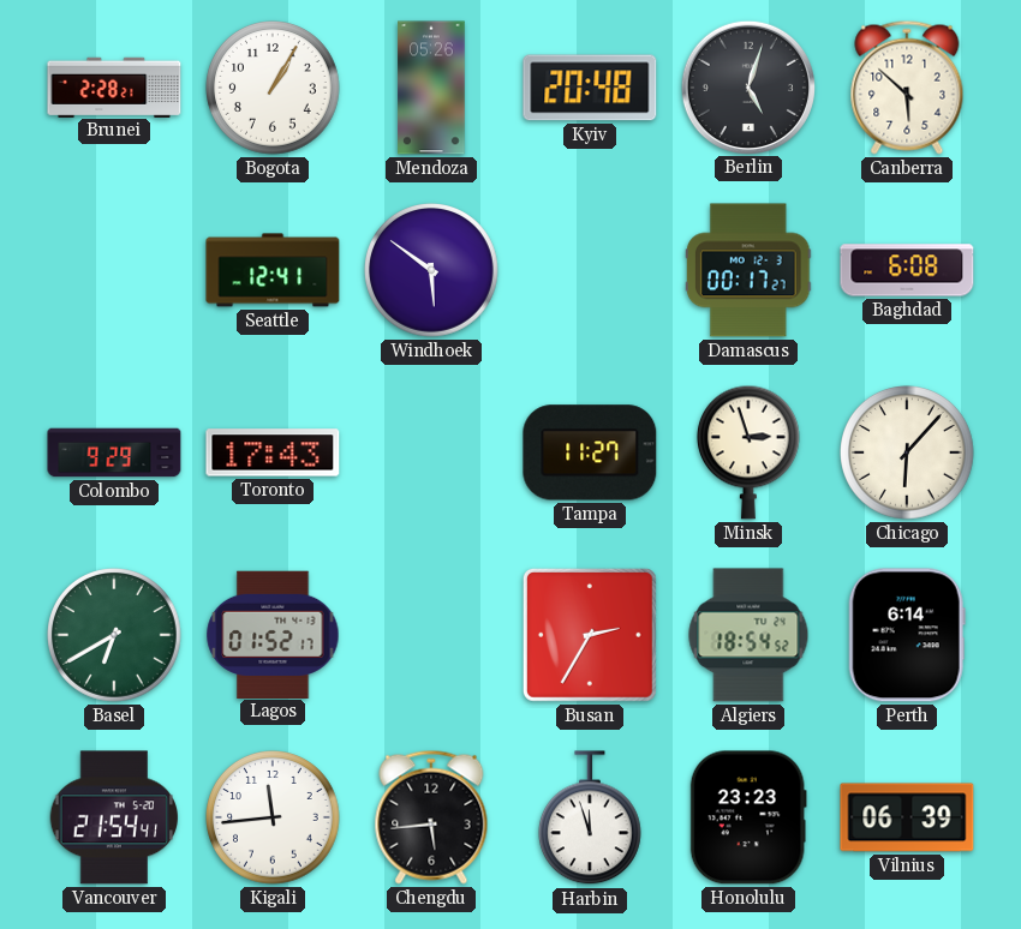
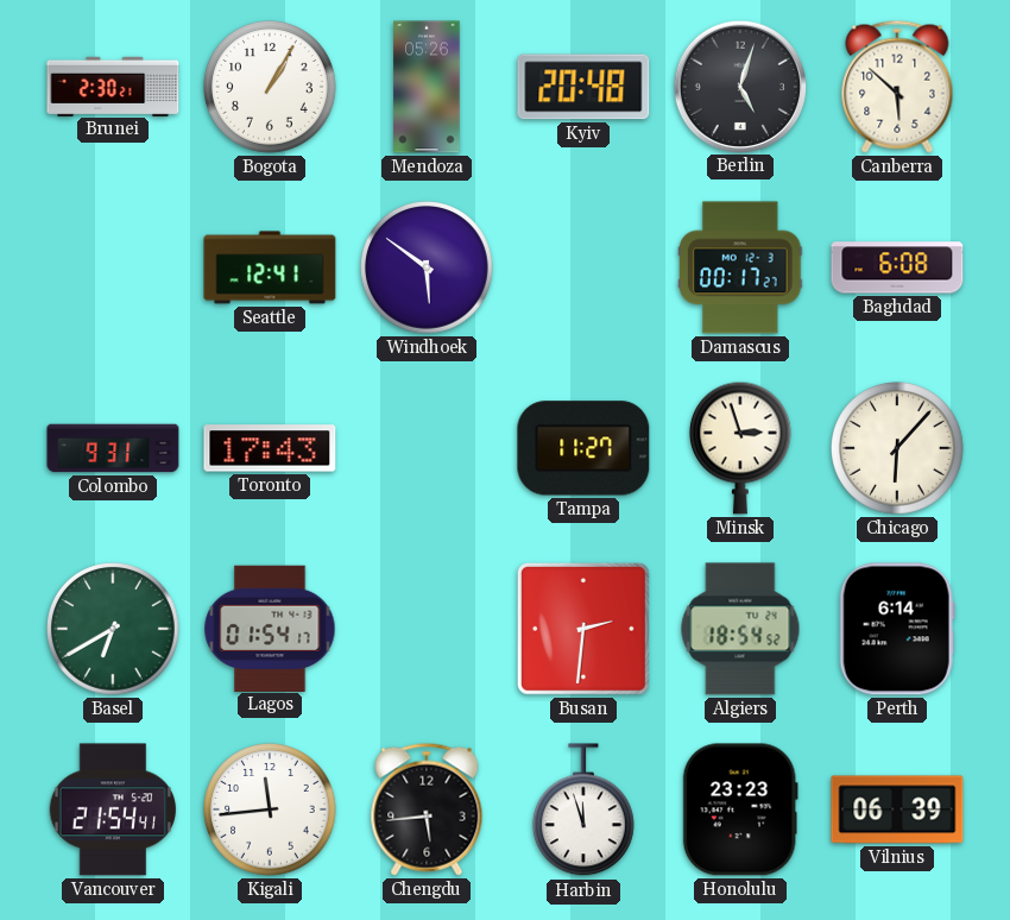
Brunei: 2:28 -> 2:30
Colombo: 9:29 -> 9:31
Lagos: 01:52 -> 01:54
Busan: 2:35 -> 2:31
